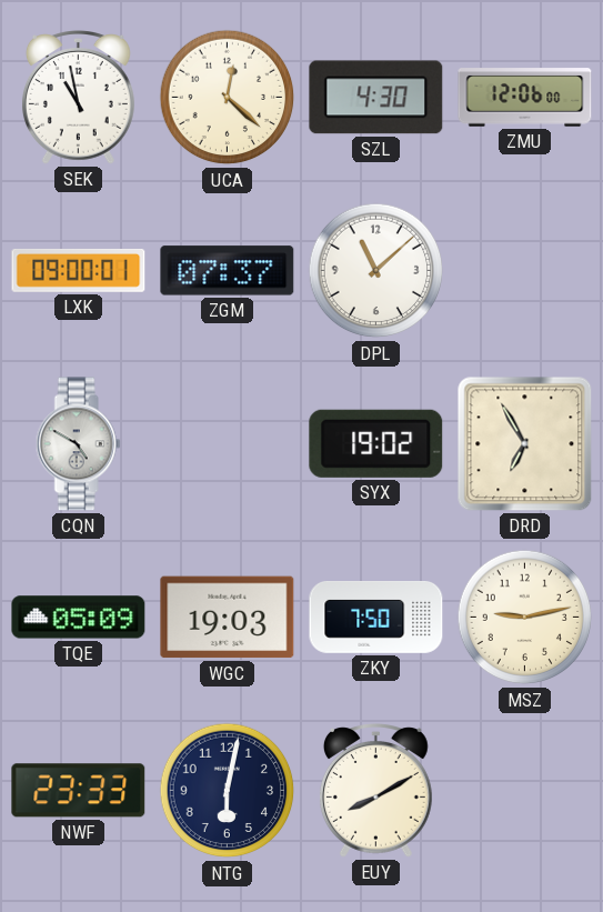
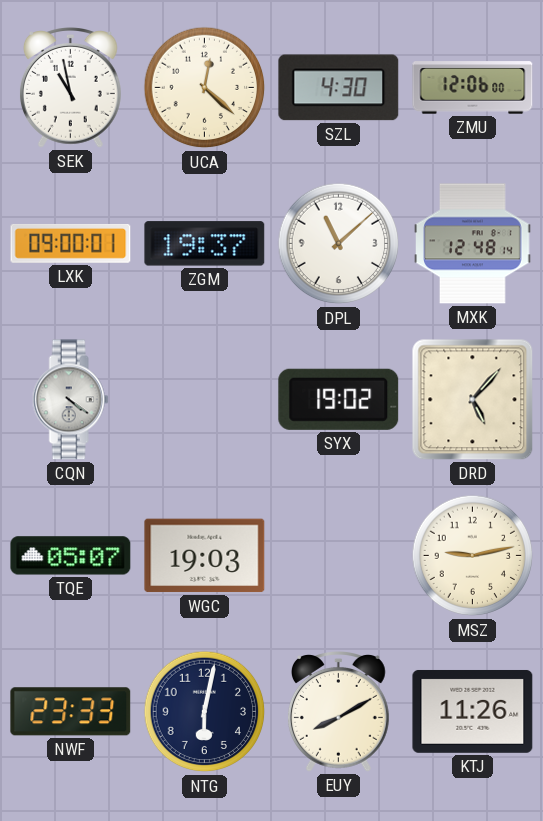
ZGM: 07:37 -> 19:37
MXK: none -> 12:48
CQN: 4:50 -> 4:21
DRD: 6:55 -> 5:07
TQE: 05:09 -> 05:07
ZKY: 7:50 -> none
KTJ: none -> 11:26
